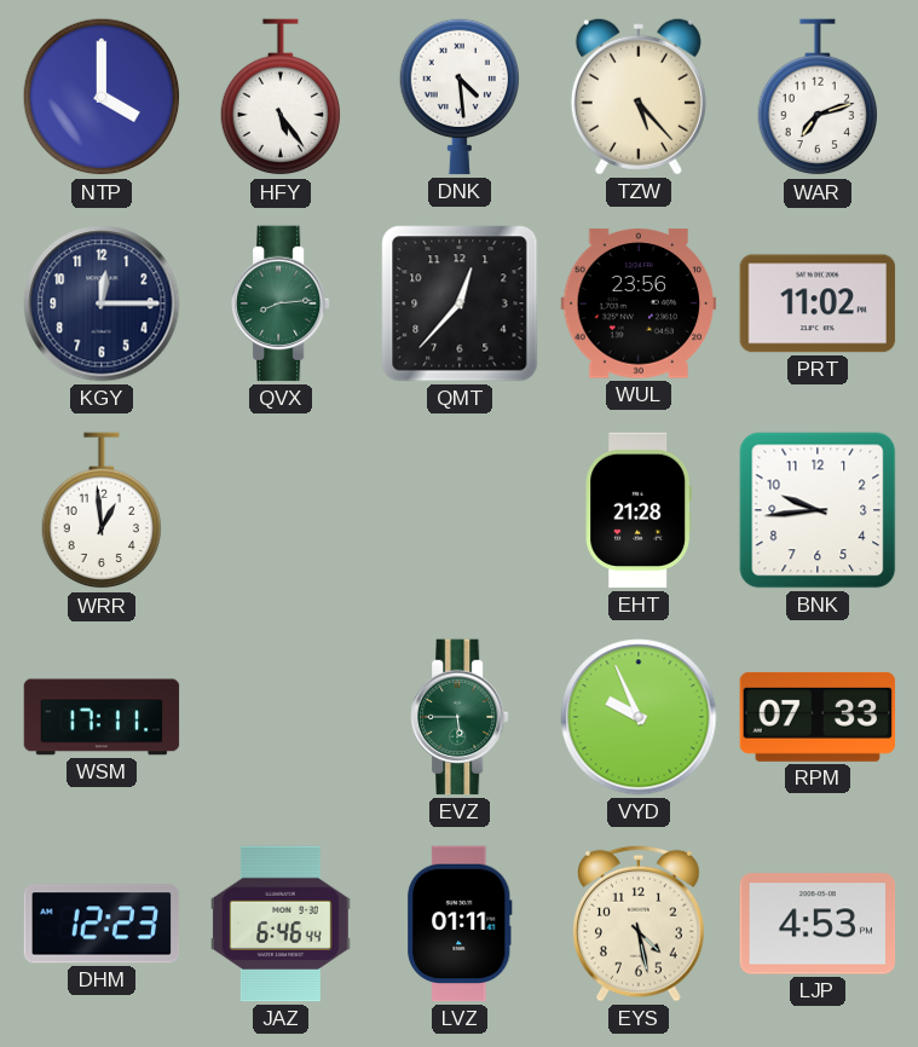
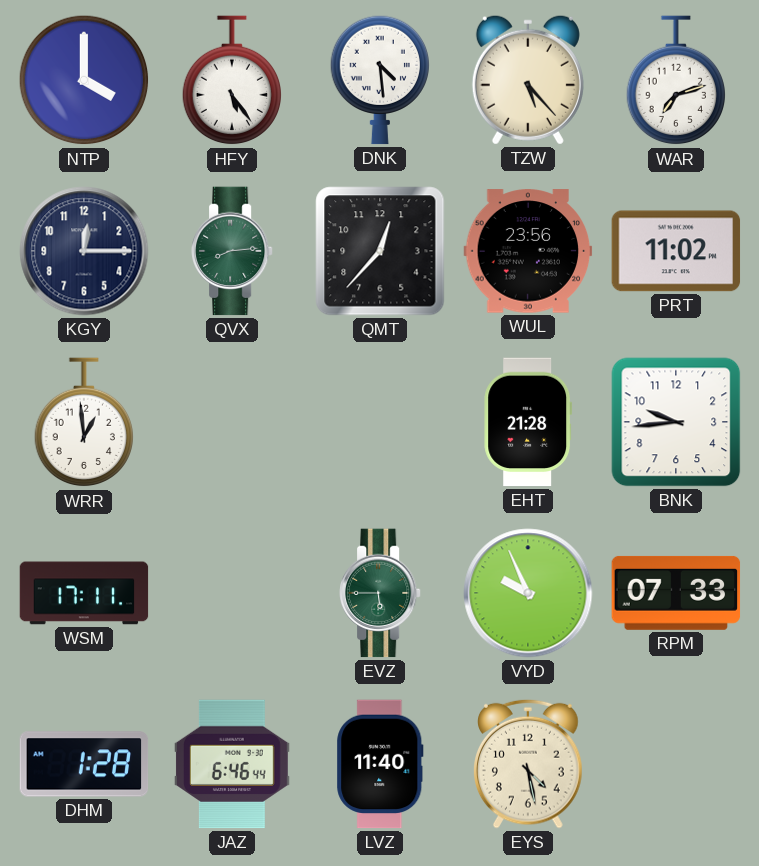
DHM: 12:23 -> 1:28
LVZ: 01:11 -> 11:40
LJP: 4:53 -> none
